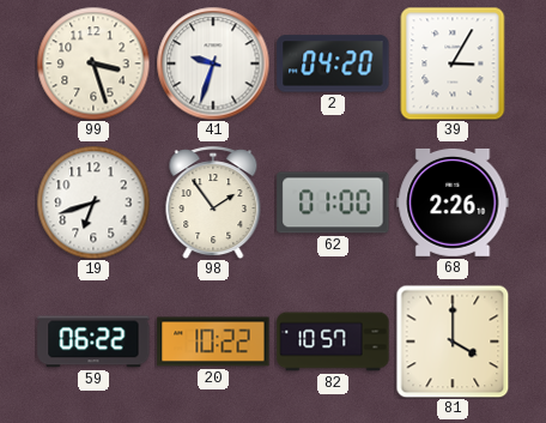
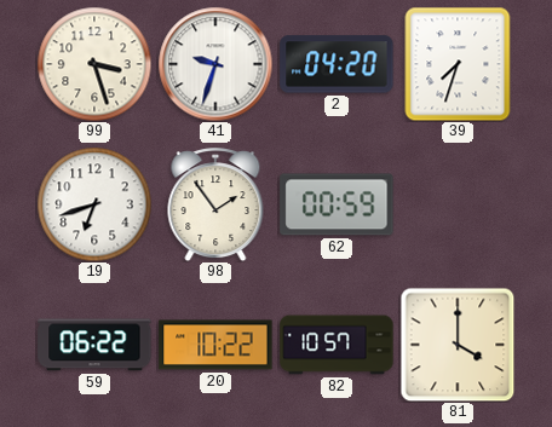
39: 3:05 -> 7:33
62: 01:00 -> 00:59
68: 2:26 -> none
